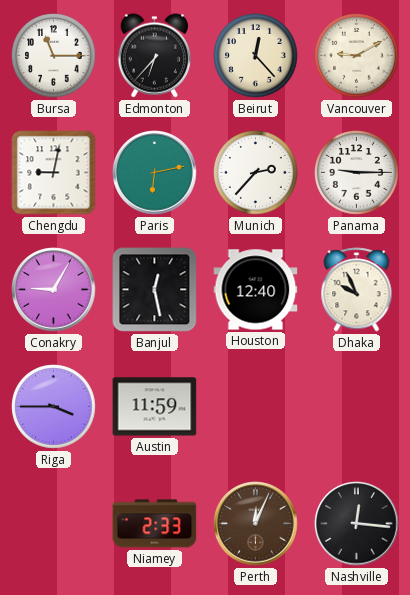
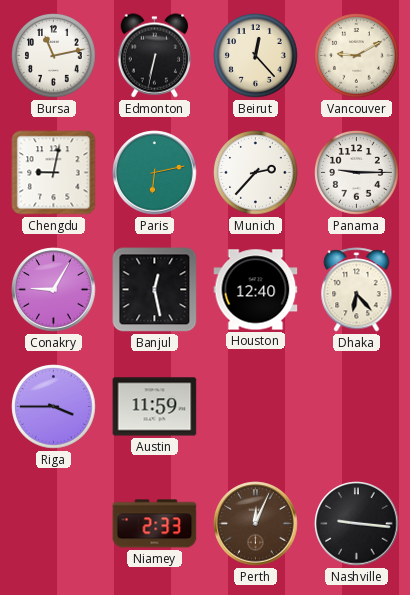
Bursa: 11:15 -> 11:13
Edmonton: 6:37 -> 6:32
Dhaka: 9:56 -> 6:23
Nashville: 12:16 -> 9:16
